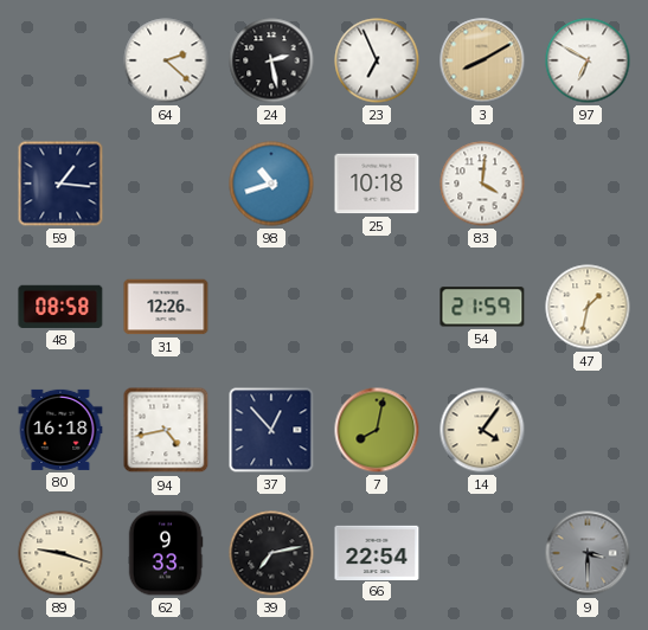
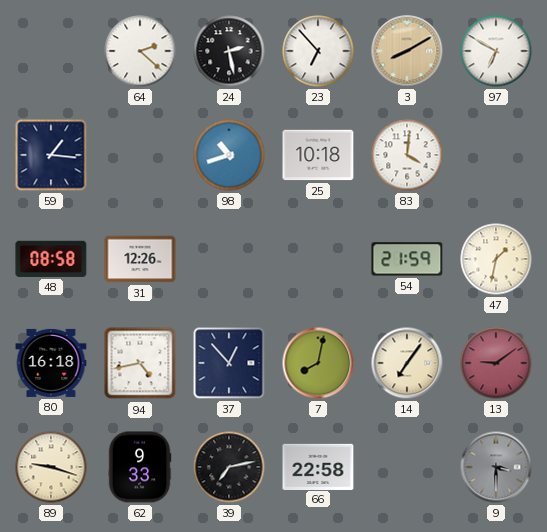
23: 6:56 -> 6:53
14: 4:06 -> 7:06
13: none -> 9:09
66: 22:54 -> 22:58
